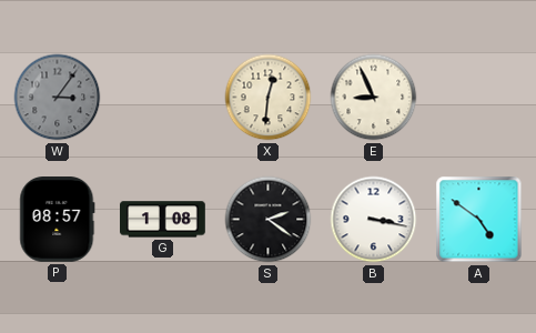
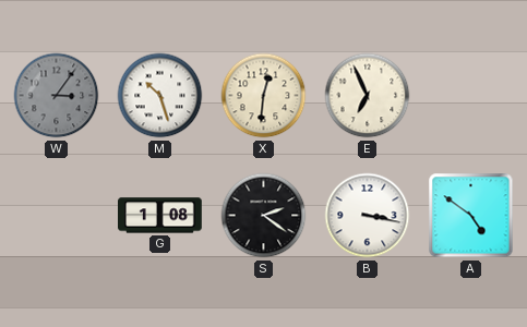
M: none -> 10:27
E: 8:56 -> 6:56
P: 08:57 -> none
